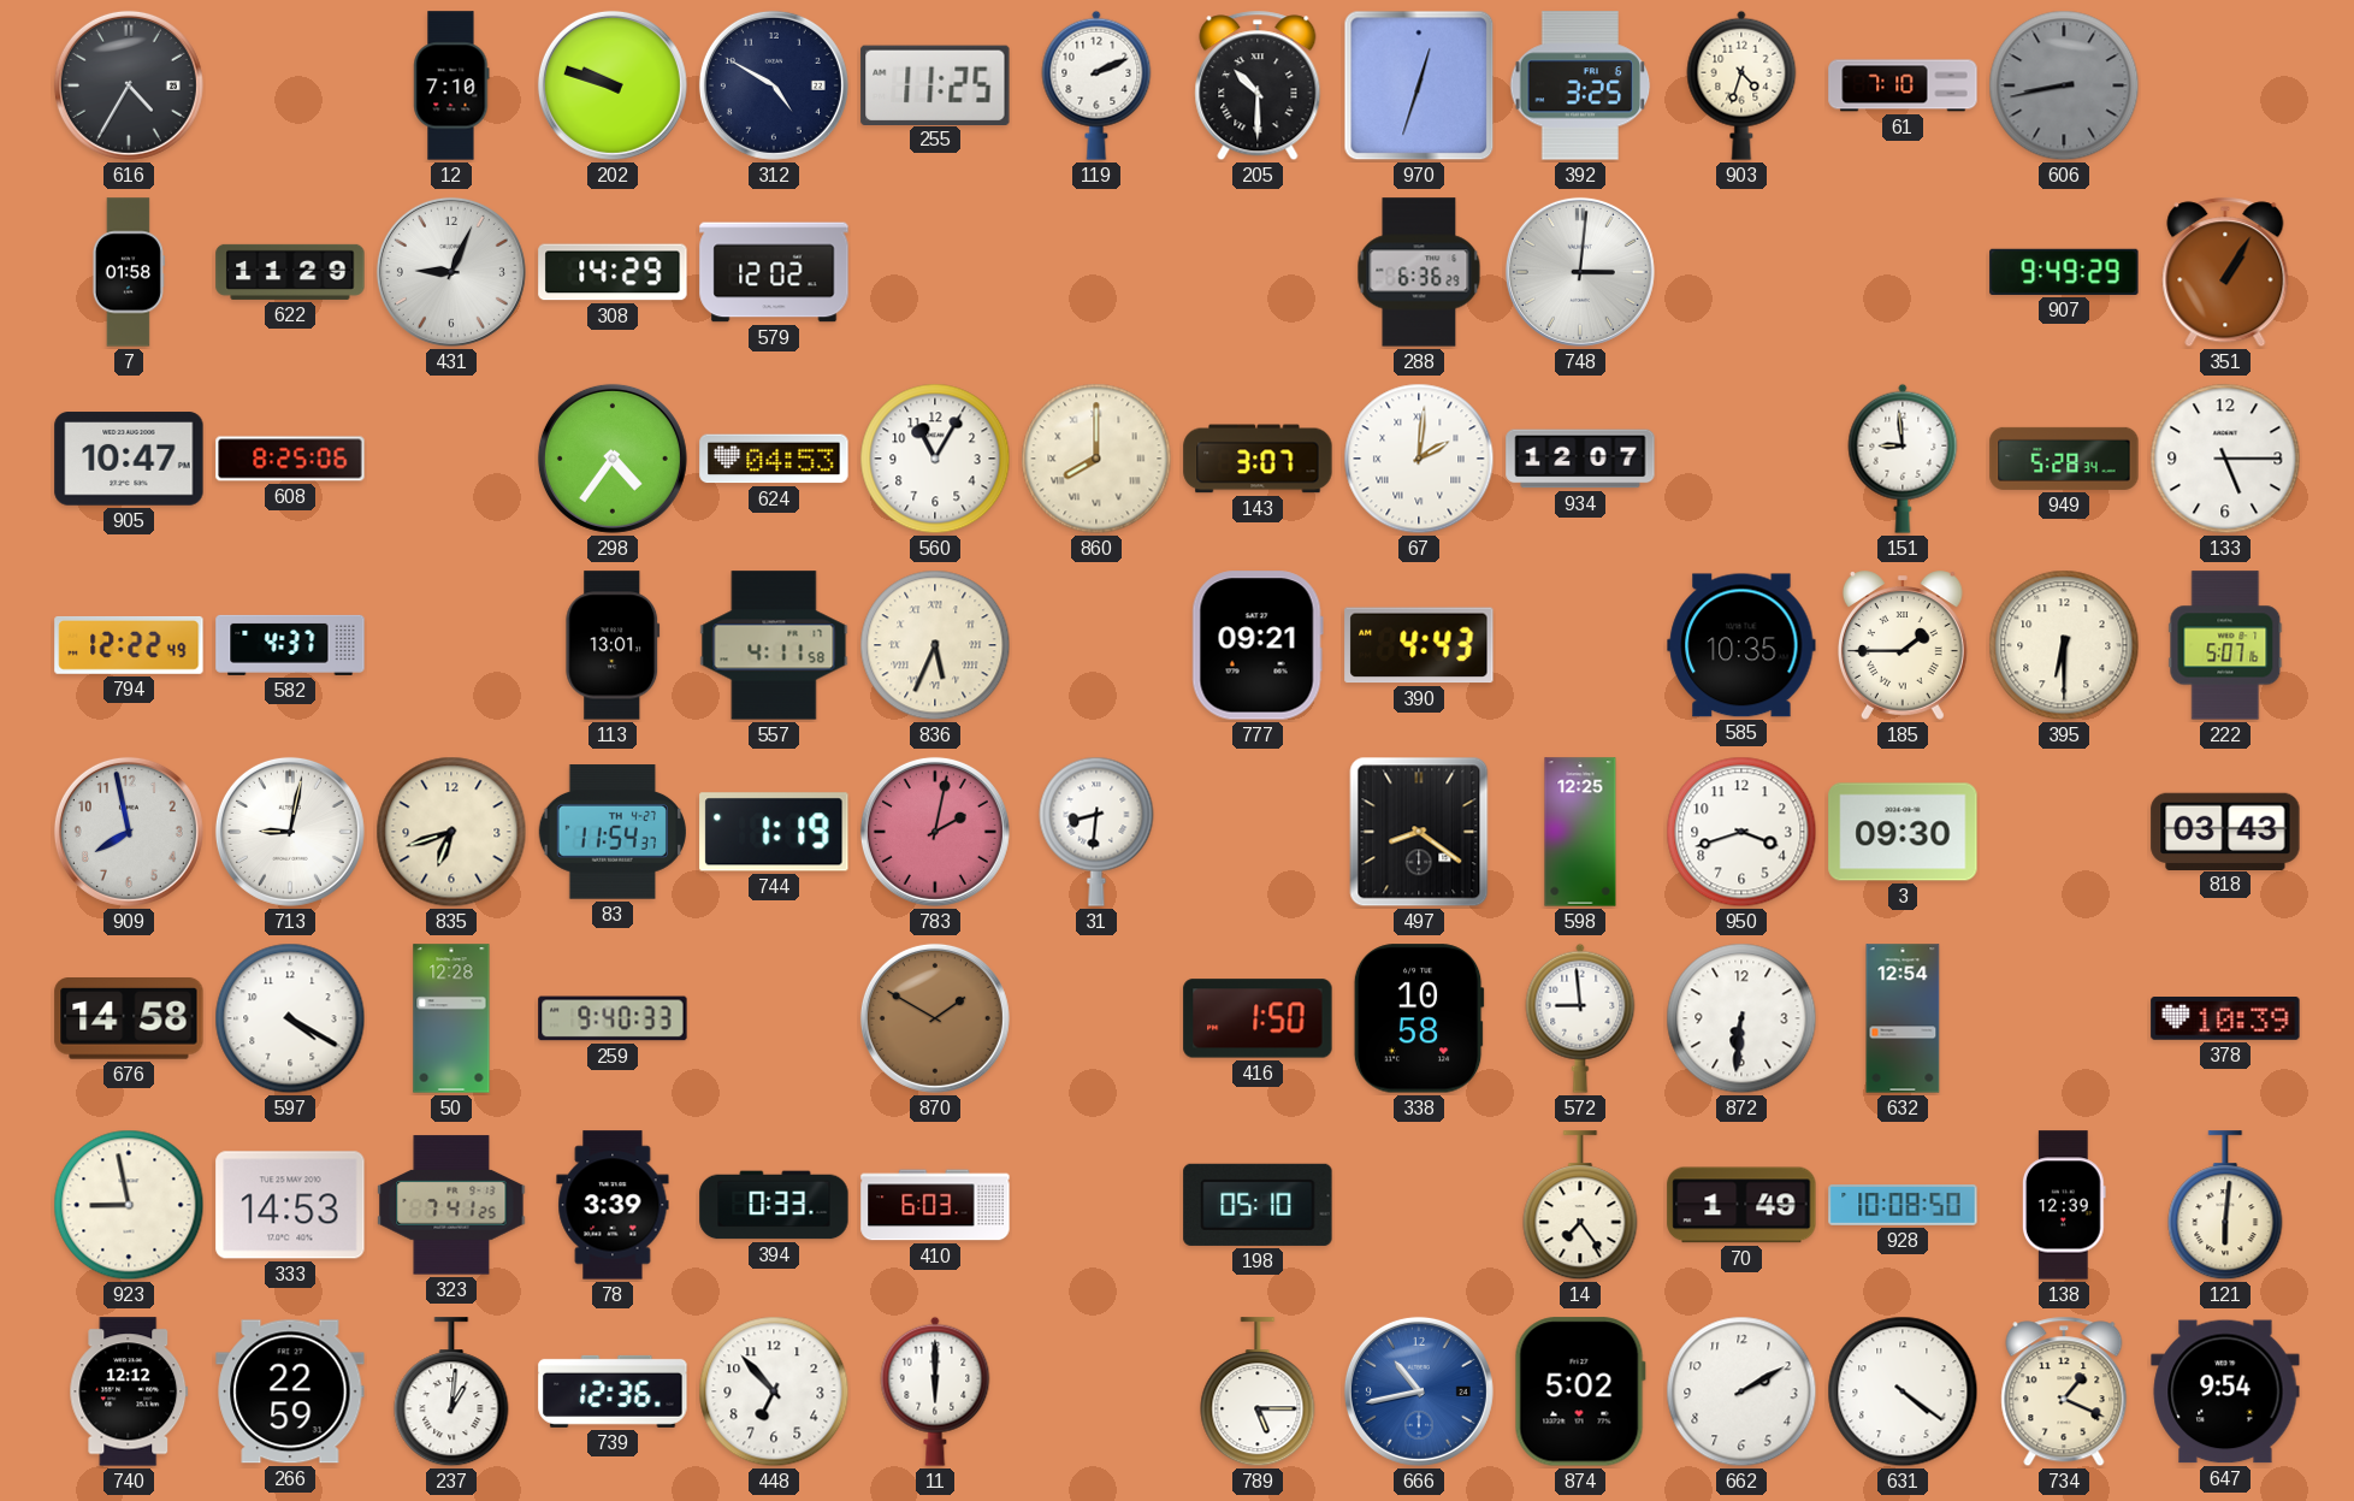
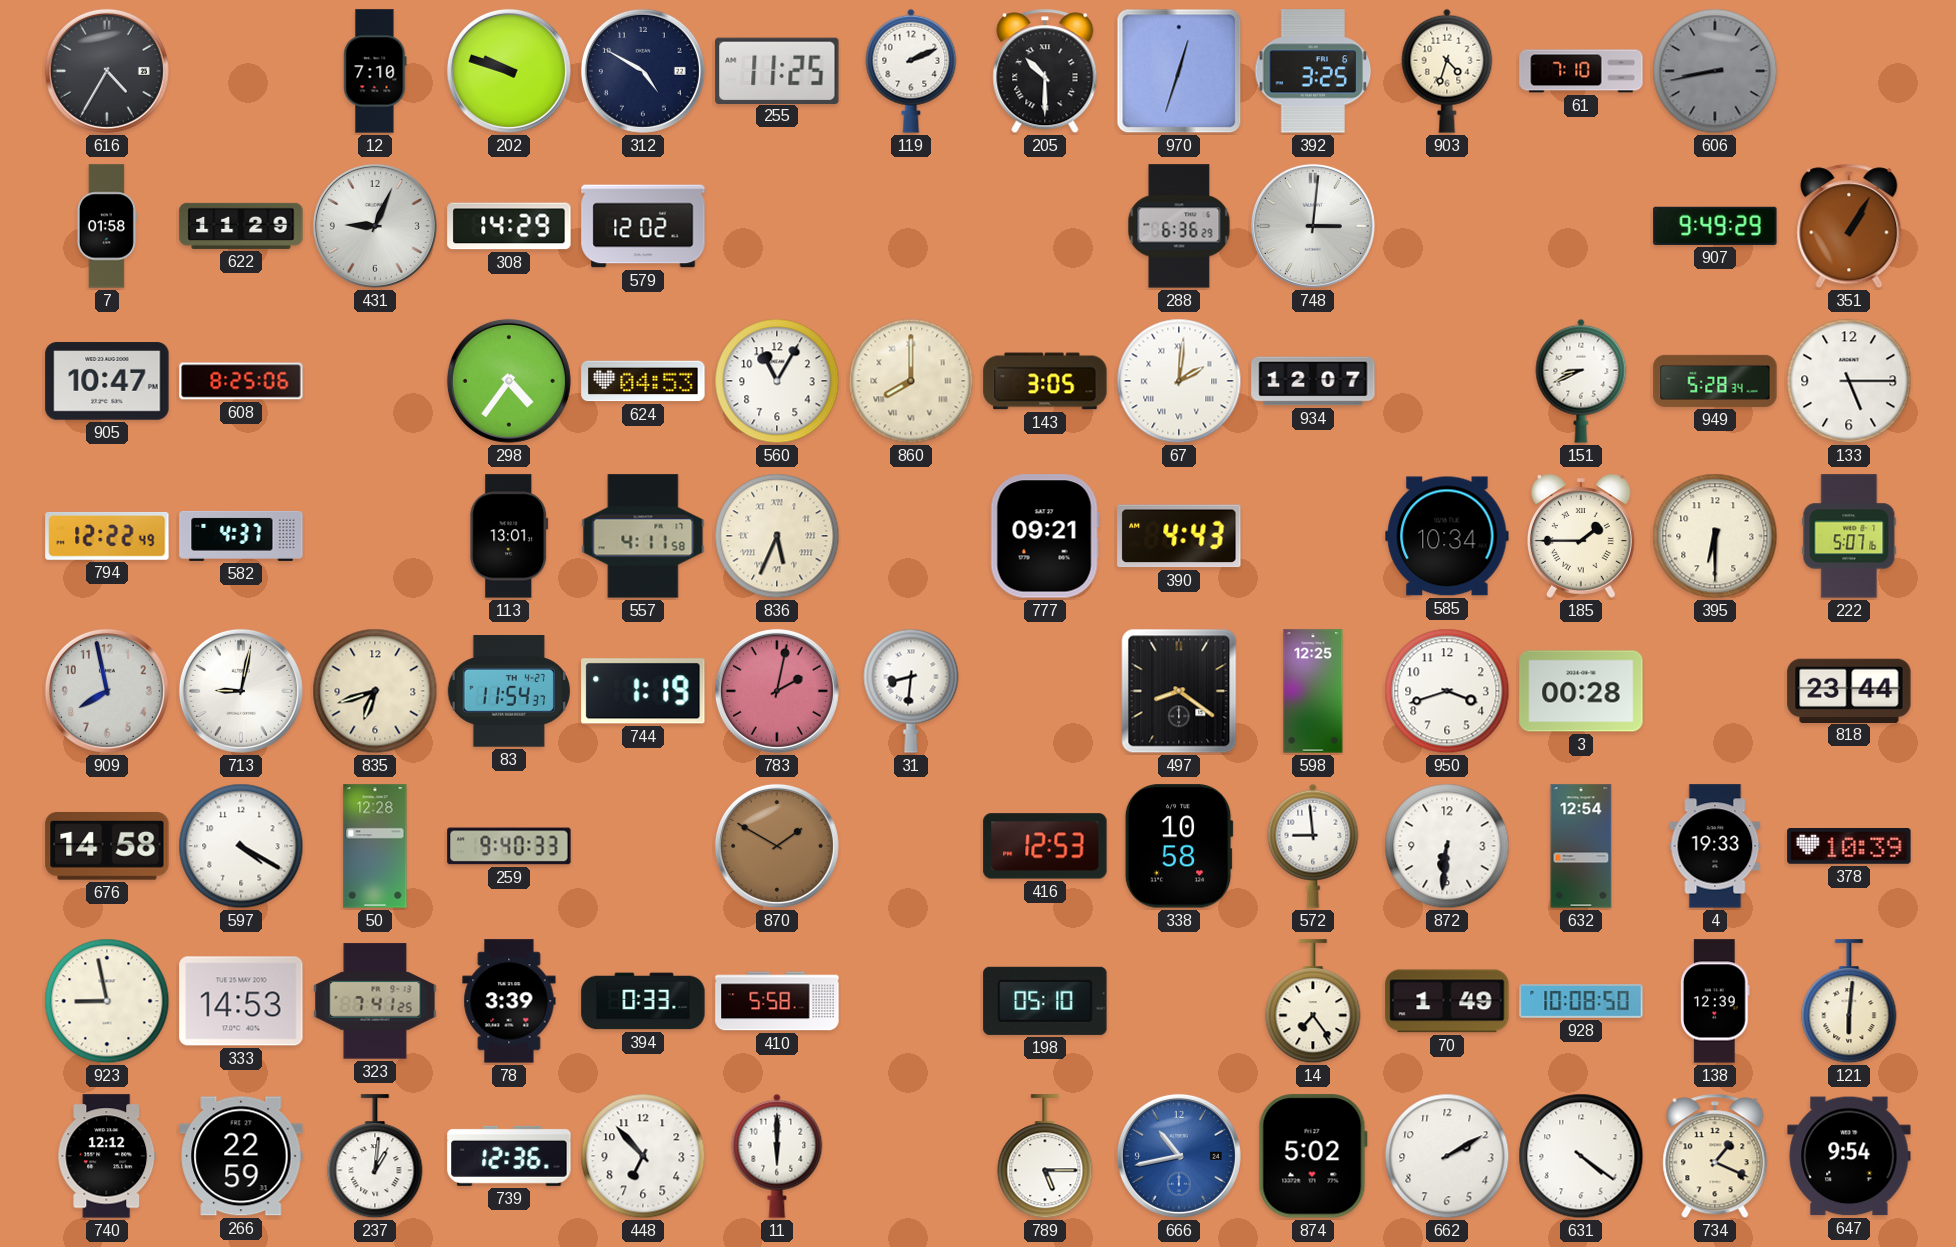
143: 3:07 -> 3:05
151: 8:59 -> 8:41
585: 10:35 -> 10:34
3: 09:30 -> 00:28
818: 03:43 -> 23:44
416: 1:50 -> 12:53
4: none -> 19:33
410: 6:03 -> 5:58
